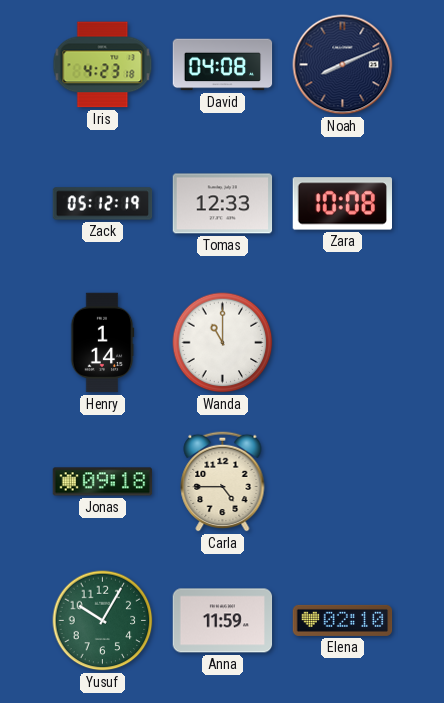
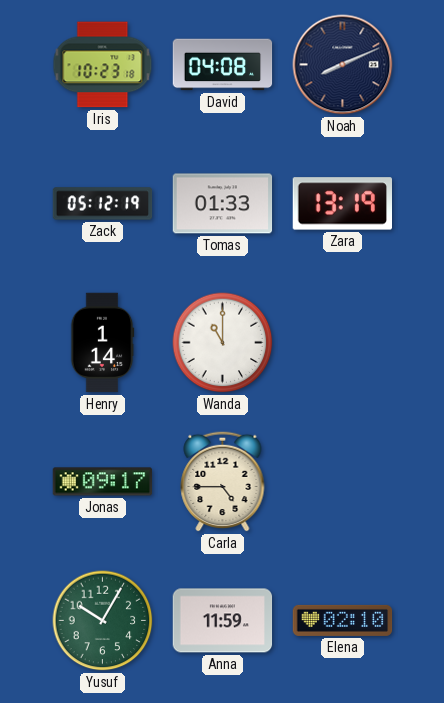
Iris: 4:23 -> 10:23
Tomas: 12:33 -> 01:33
Zara: 10:08 -> 13:19
Jonas: 09:18 -> 09:17
